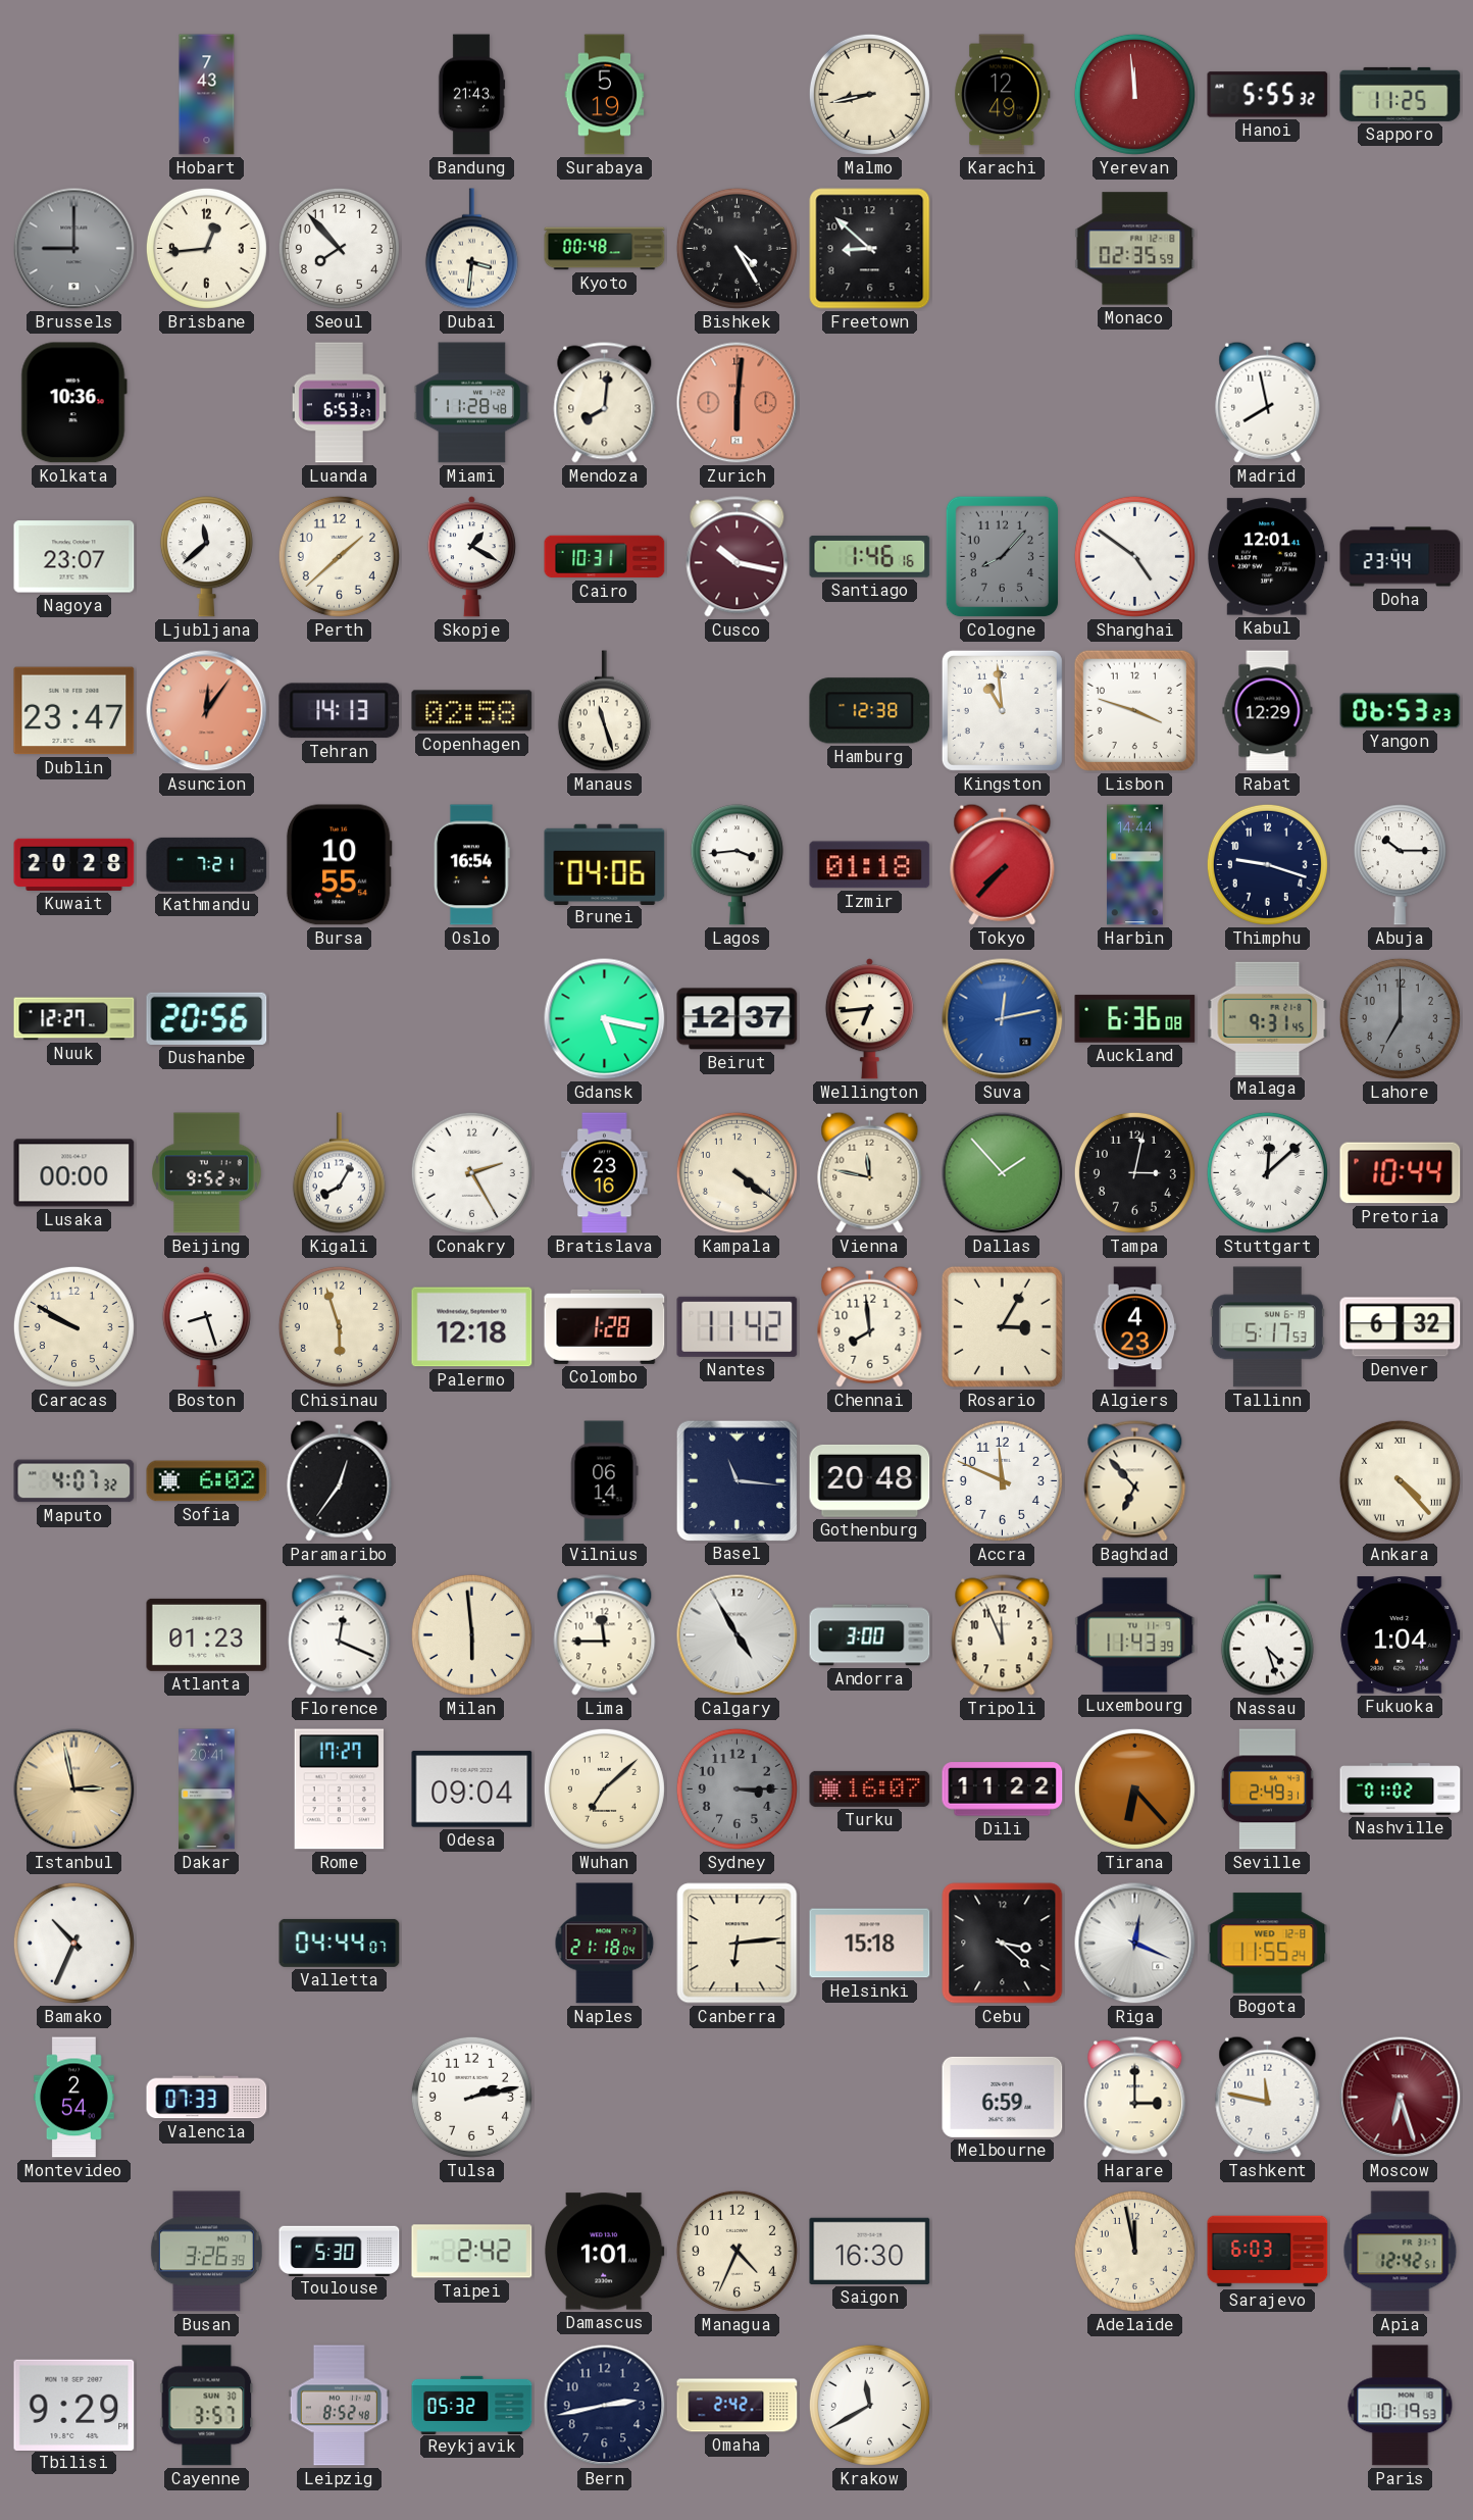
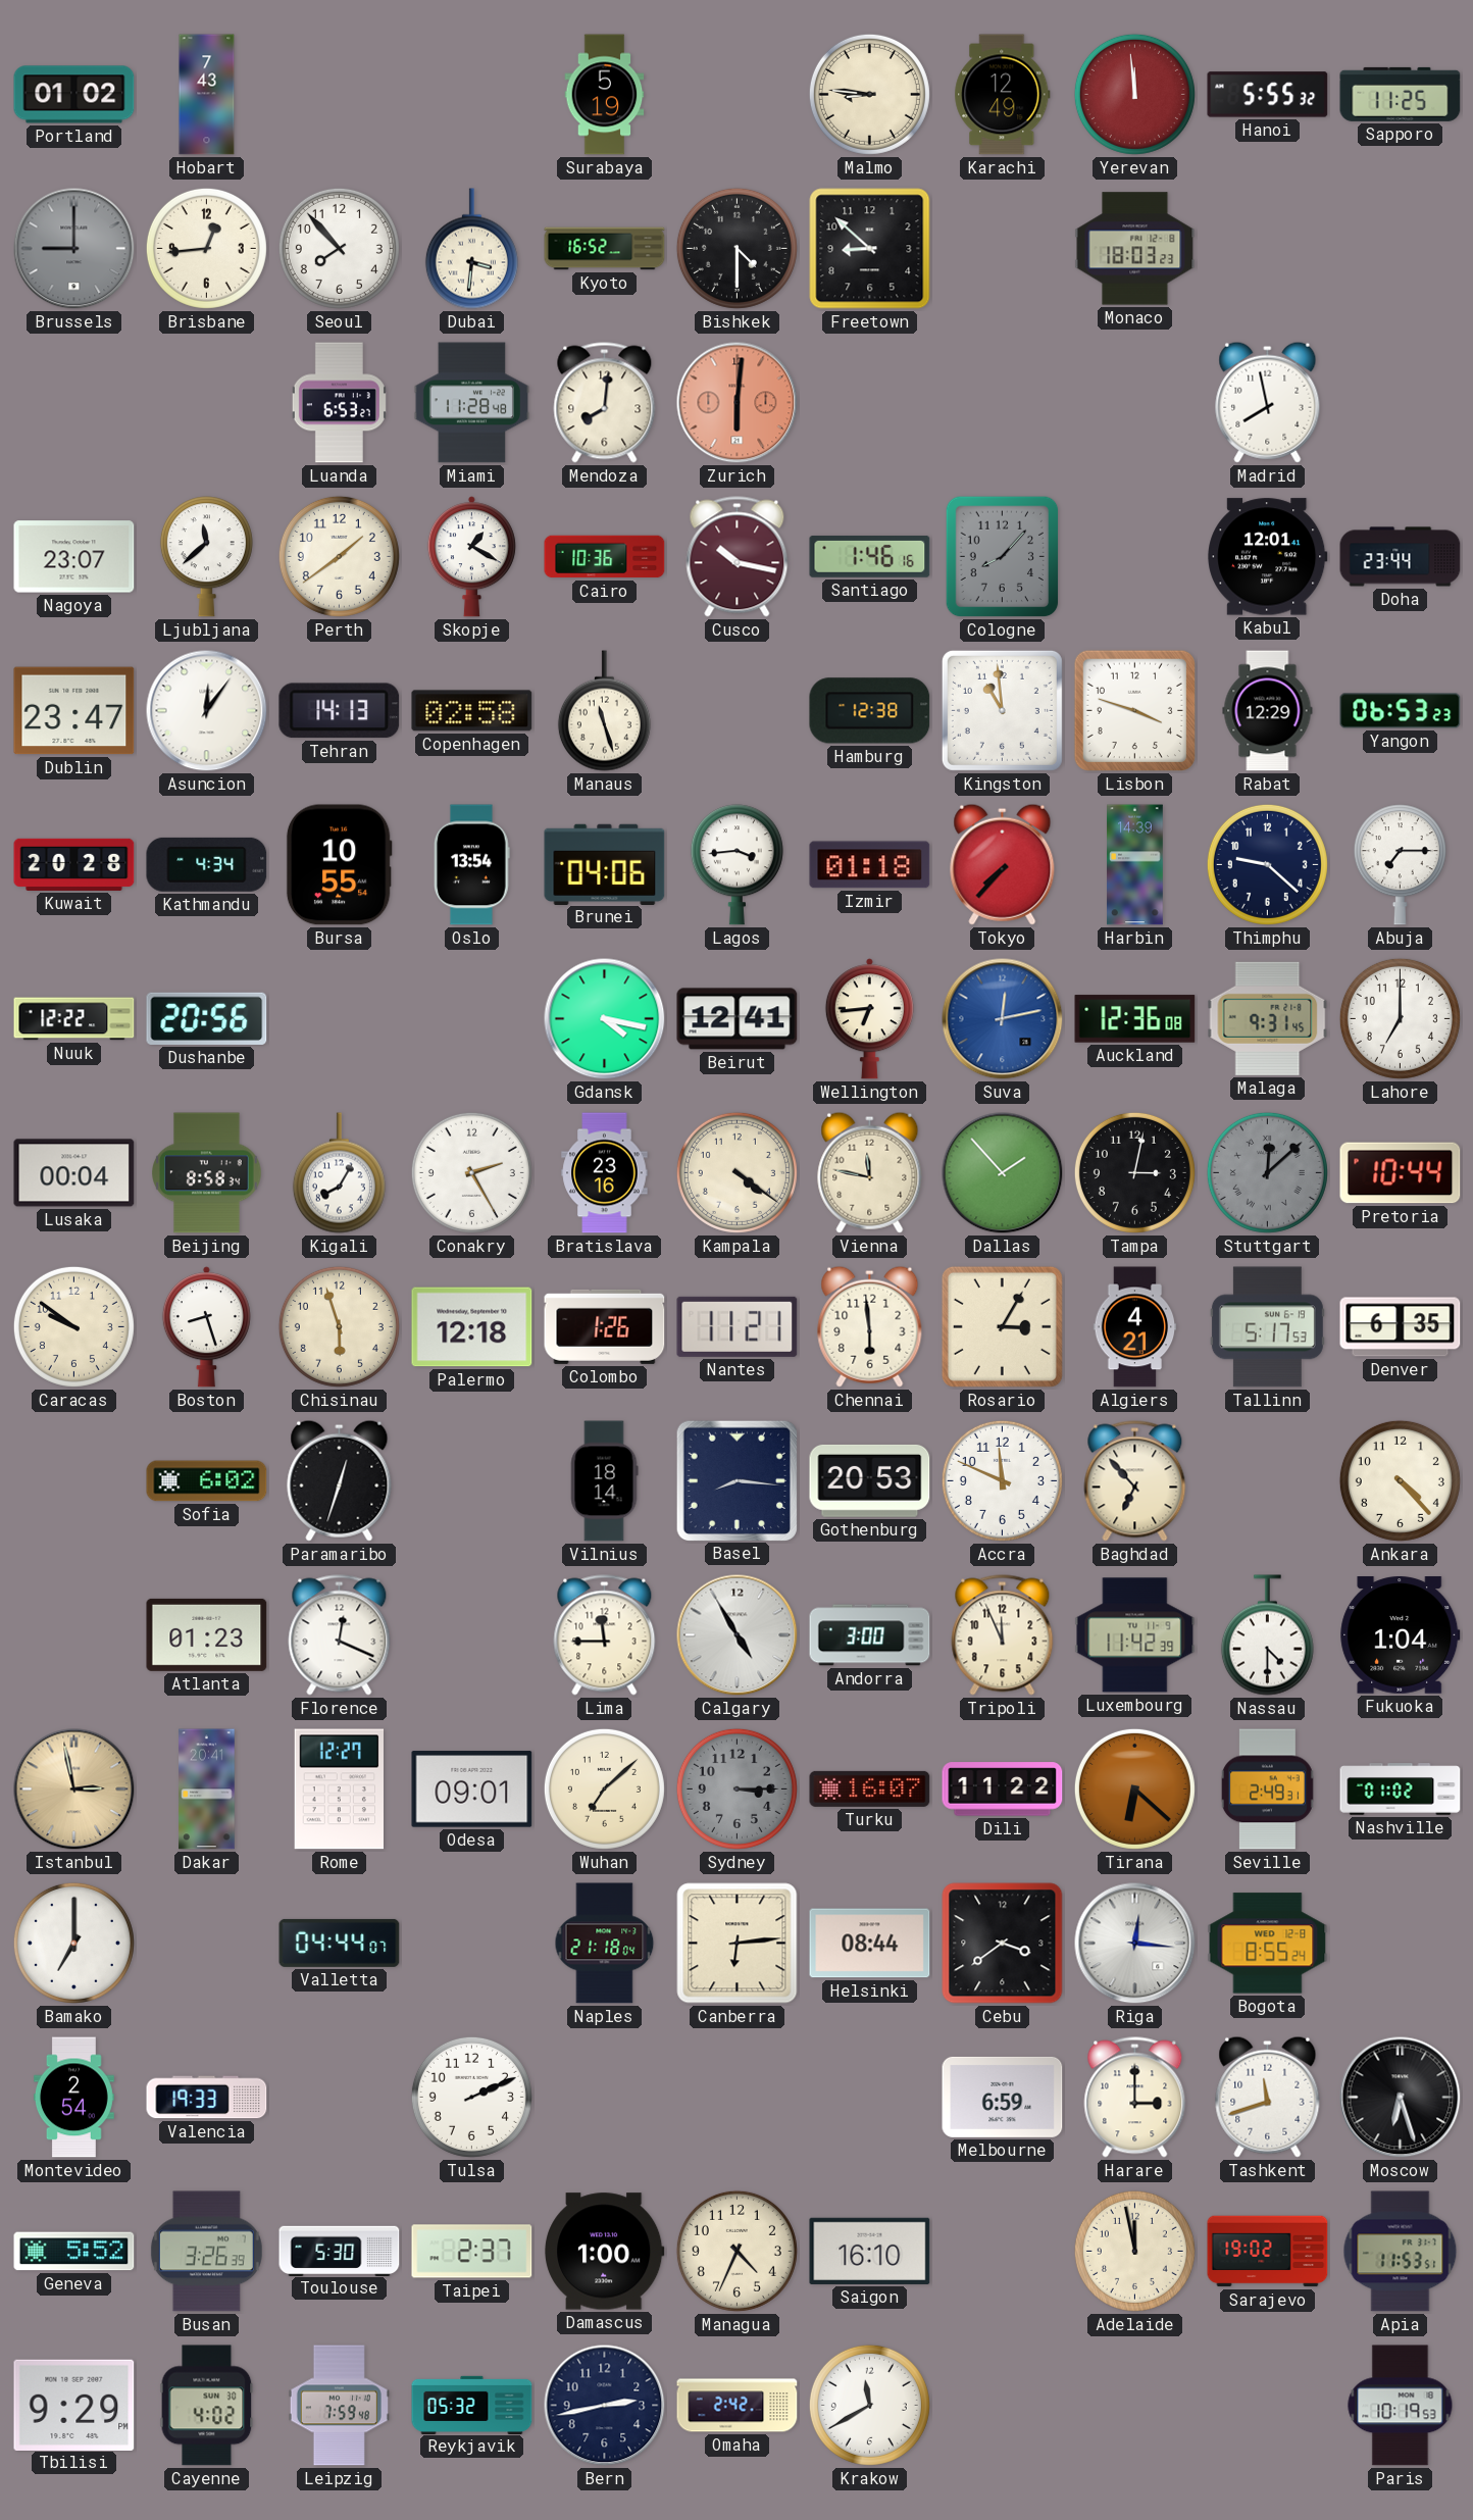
Portland: none -> 01:02
Bandung: 21:43 -> none
Malmo: 8:43 -> 8:46
Kyoto: 00:48 -> 16:52
Bishkek: 4:25 -> 4:30
Monaco: 02:35 -> 18:03
Kolkata: 10:36 -> none
Perth: 1:38 -> 1:39
Cairo: 10:31 -> 10:36
Shanghai: 4:51 -> none
Asuncion dial: salmon -> white
Kathmandu: 7:21 -> 4:34
Oslo: 16:54 -> 13:54
Harbin: 14:44 -> 14:39
Thimphu: 9:18 -> 9:22
Abuja: 10:15 -> 7:15
Nuuk: 12:27 -> 12:22
Gdansk: 5:17 -> 4:17
Beirut: 12:37 -> 12:41
Auckland: 6:36 -> 12:36
Lahore dial: grey -> white
Lusaka: 00:00 -> 00:04
Beijing: 9:52 -> 8:58
Stuttgart dial: white -> grey
Caracas: 9:50 -> 9:51
Colombo: 1:28 -> 1:26
Nantes: 11:42 -> 11:21
Chennai: 7:59 -> 5:59
Algiers: 4:23 -> 4:21
Denver: 6:32 -> 6:35
Maputo: 4:07 -> none
Paramaribo: 12:36 -> 12:33
Vilnius: 06:14 -> 18:14
Basel: 11:16 -> 8:16
Gothenburg: 20:48 -> 20:53
Ankara numerals: Roman -> Arabic
Milan: 5:59 -> none
Luxembourg: 11:43 -> 11:42
Nassau: 4:27 -> 4:30
Rome: 17:27 -> 12:27
Odesa: 09:04 -> 09:01
Tirana: 6:23 -> 6:22
Bamako: 10:34 -> 7:00
Helsinki: 15:18 -> 08:44
Cebu: 3:22 -> 3:39
Riga: 12:19 -> 12:16
Bogota: 11:55 -> 8:55
Valencia: 07:33 -> 19:33
Tulsa: 2:13 -> 2:11
Tashkent: 11:47 -> 11:42
Moscow dial: burgundy -> black
Geneva: none -> 5:52
Taipei: 2:42 -> 2:37
Damascus: 1:01 -> 1:00
Saigon: 16:30 -> 16:10
Sarajevo: 6:03 -> 19:02
Apia: 12:42 -> 11:53
Cayenne: 3:57 -> 4:02
Leipzig: 8:52 -> 7:59
